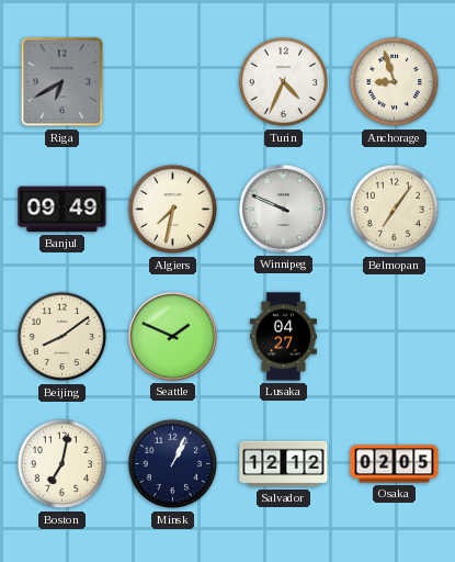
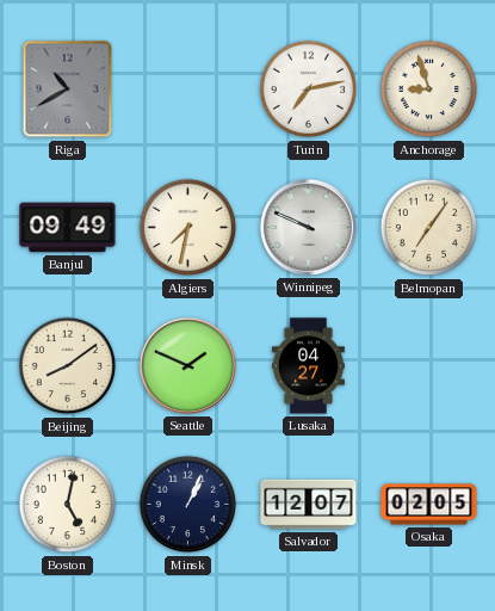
Riga: 6:40 -> 10:40
Turin: 4:34 -> 7:13
Boston: 7:02 -> 5:02
Salvador: 12:12 -> 12:07
